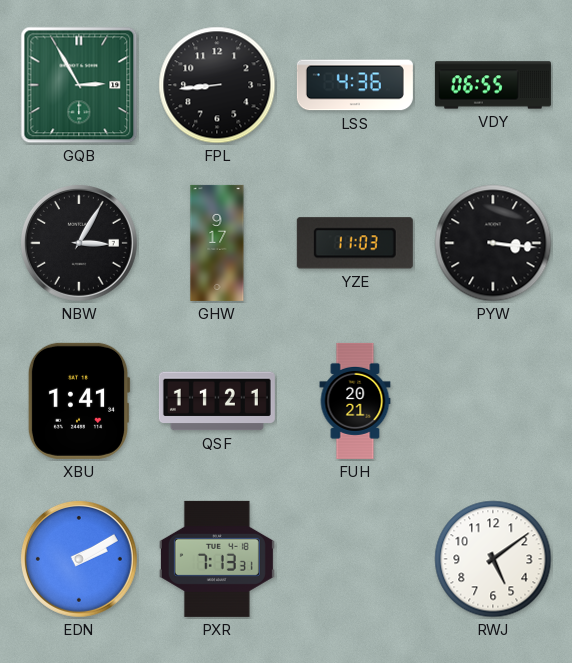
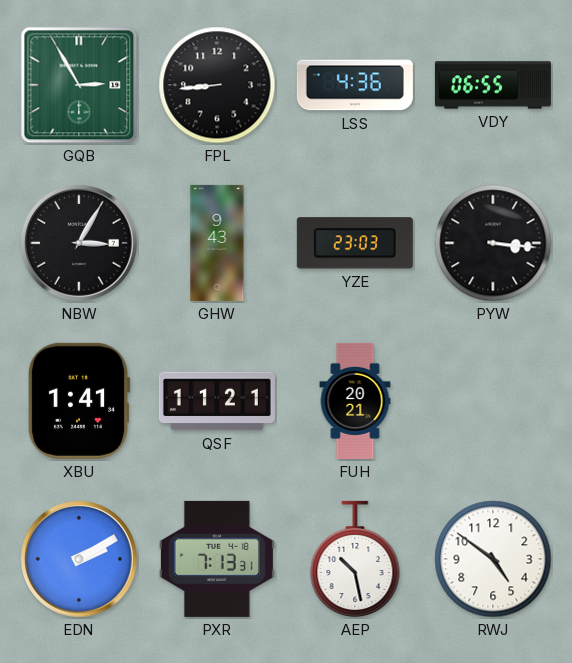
GHW: 9:17 -> 9:43
YZE: 11:03 -> 23:03
AEP: none -> 10:28
RWJ: 5:09 -> 4:51
